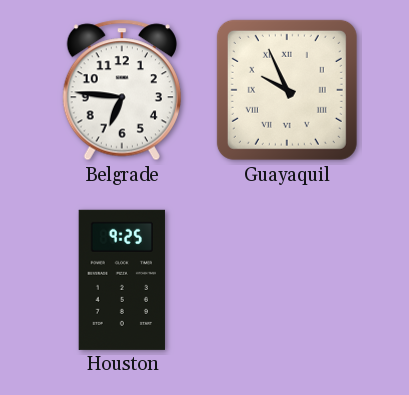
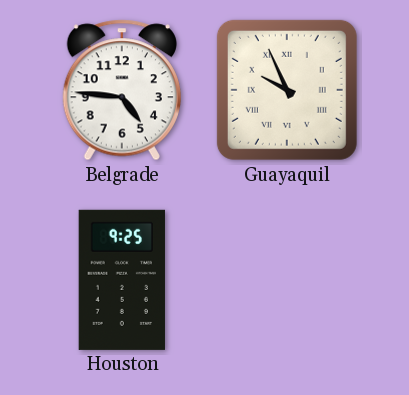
Belgrade: 6:46 -> 4:46
